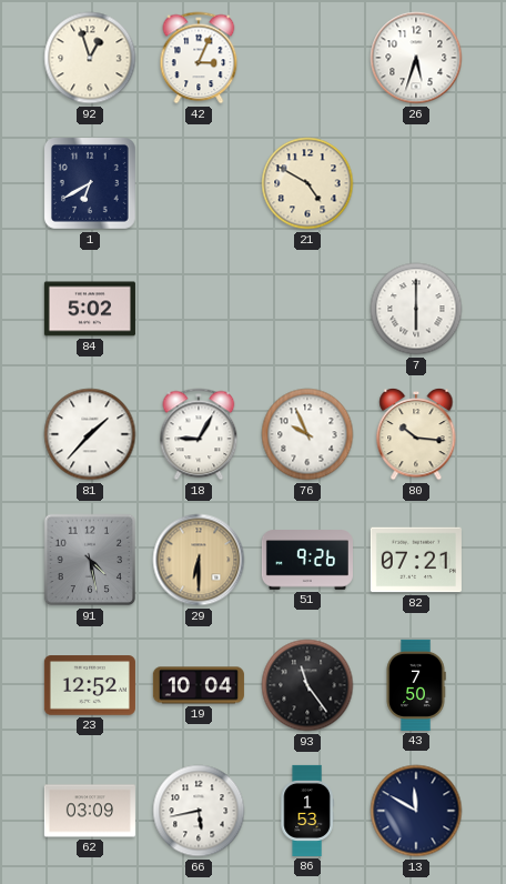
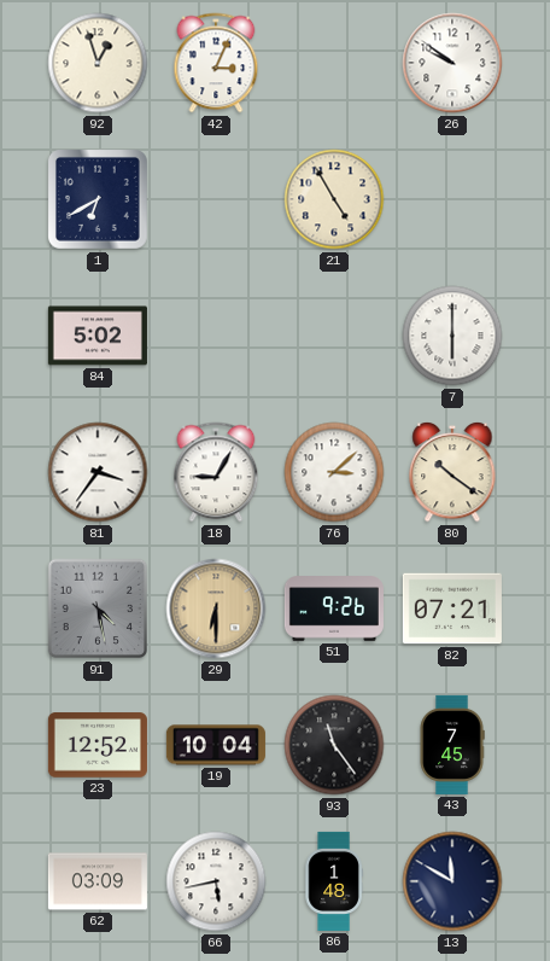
26: 5:33 -> 9:51
21: 4:50 -> 4:55
81: 1:37 -> 3:36
76: 9:56 -> 3:08
80: 10:16 -> 10:21
43: 7:50 -> 7:45
86: 1:53 -> 1:48
